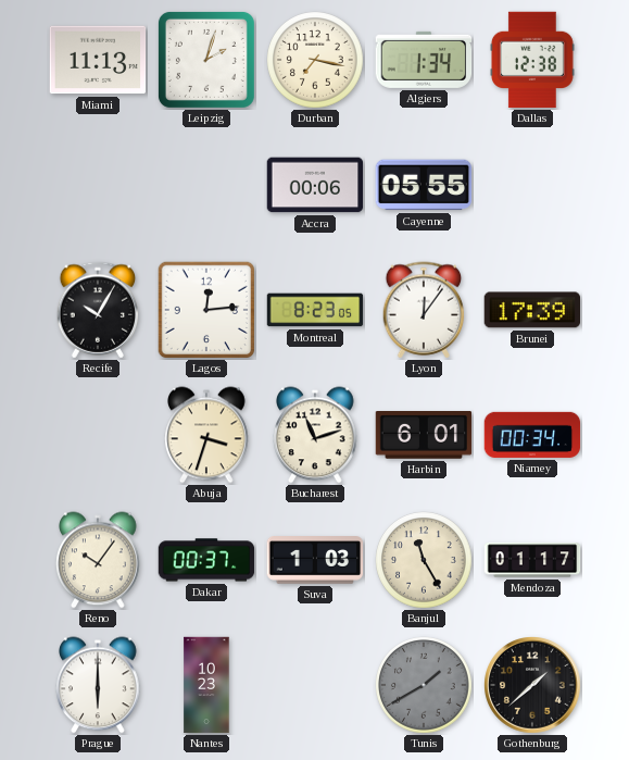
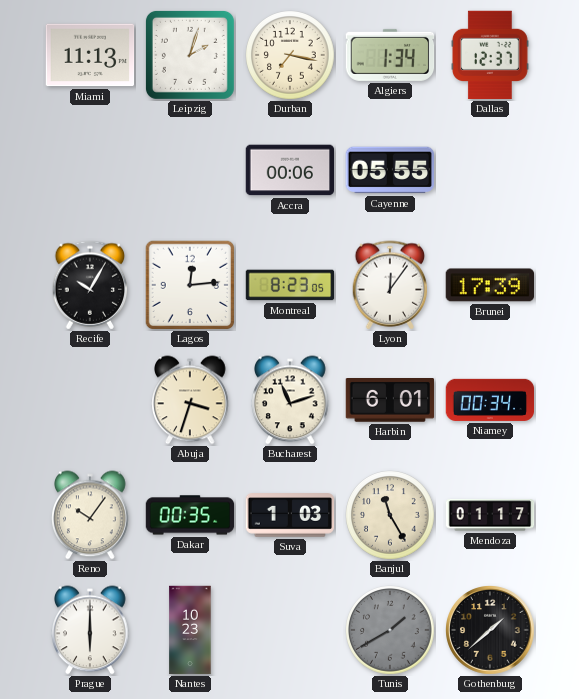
Dallas: 12:38 -> 12:37
Dakar: 00:37 -> 00:35
